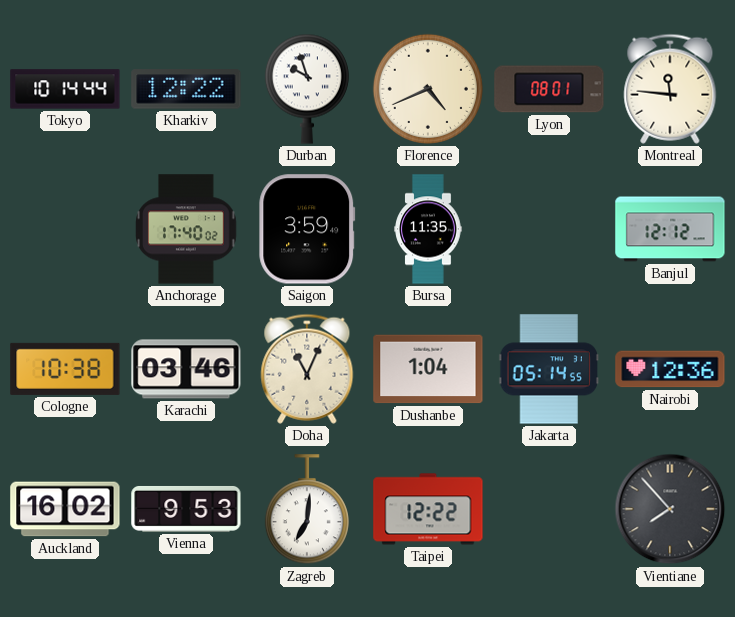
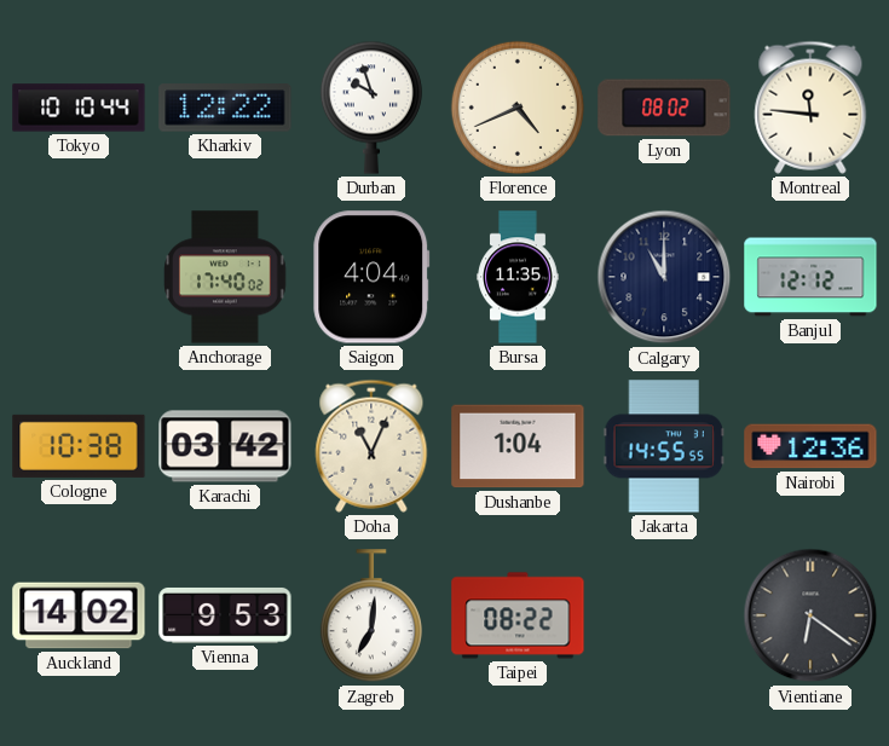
Tokyo: 10:14 -> 10:10
Lyon: 08:01 -> 08:02
Saigon: 3:59 -> 4:04
Calgary: none -> 11:00
Karachi: 03:46 -> 03:42
Jakarta: 05:14 -> 14:55
Auckland: 16:02 -> 14:02
Taipei: 12:22 -> 08:22
Vientiane: 7:53 -> 6:21
